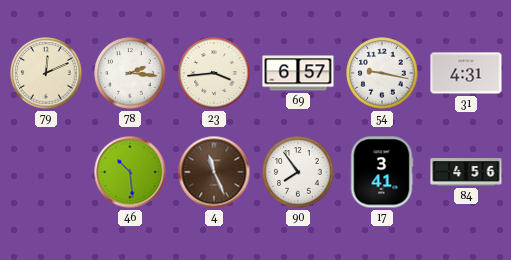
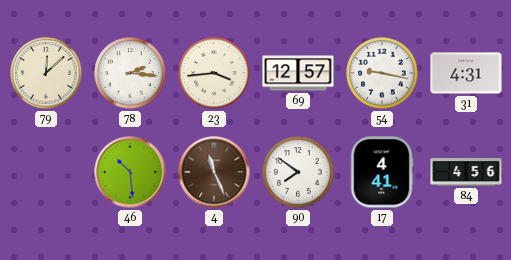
79: 12:11 -> 12:08
69: 6:57 -> 12:57
90: 7:54 -> 7:51
17: 3:41 -> 4:41
